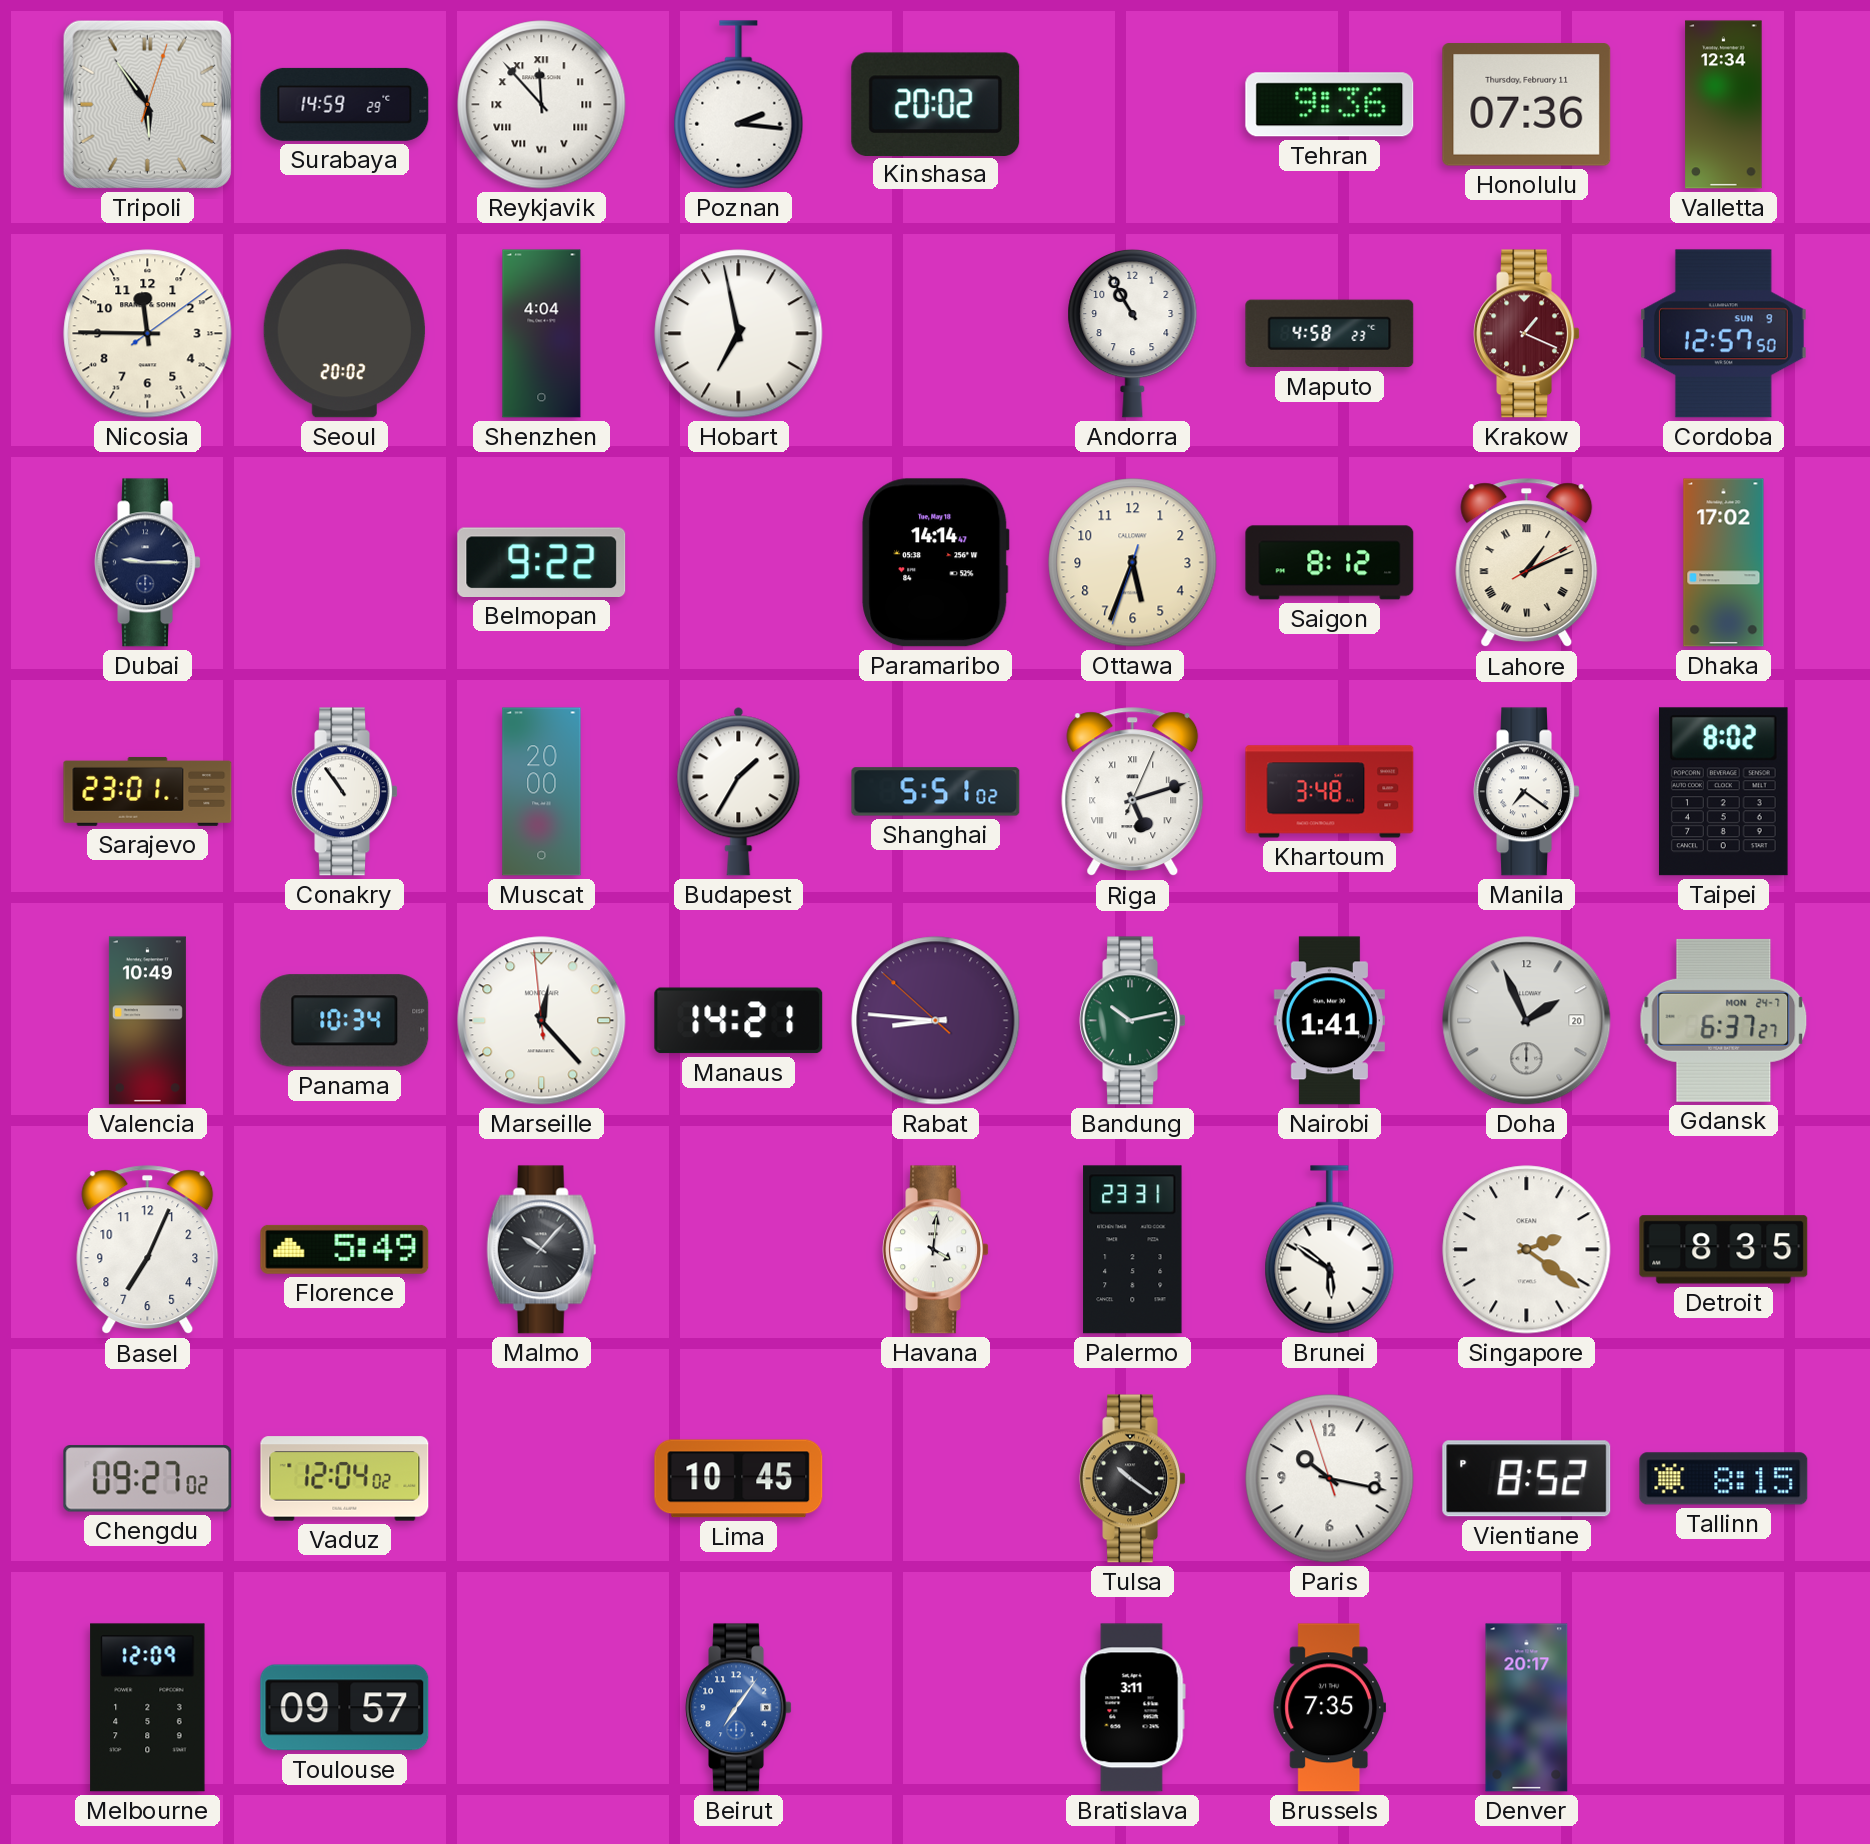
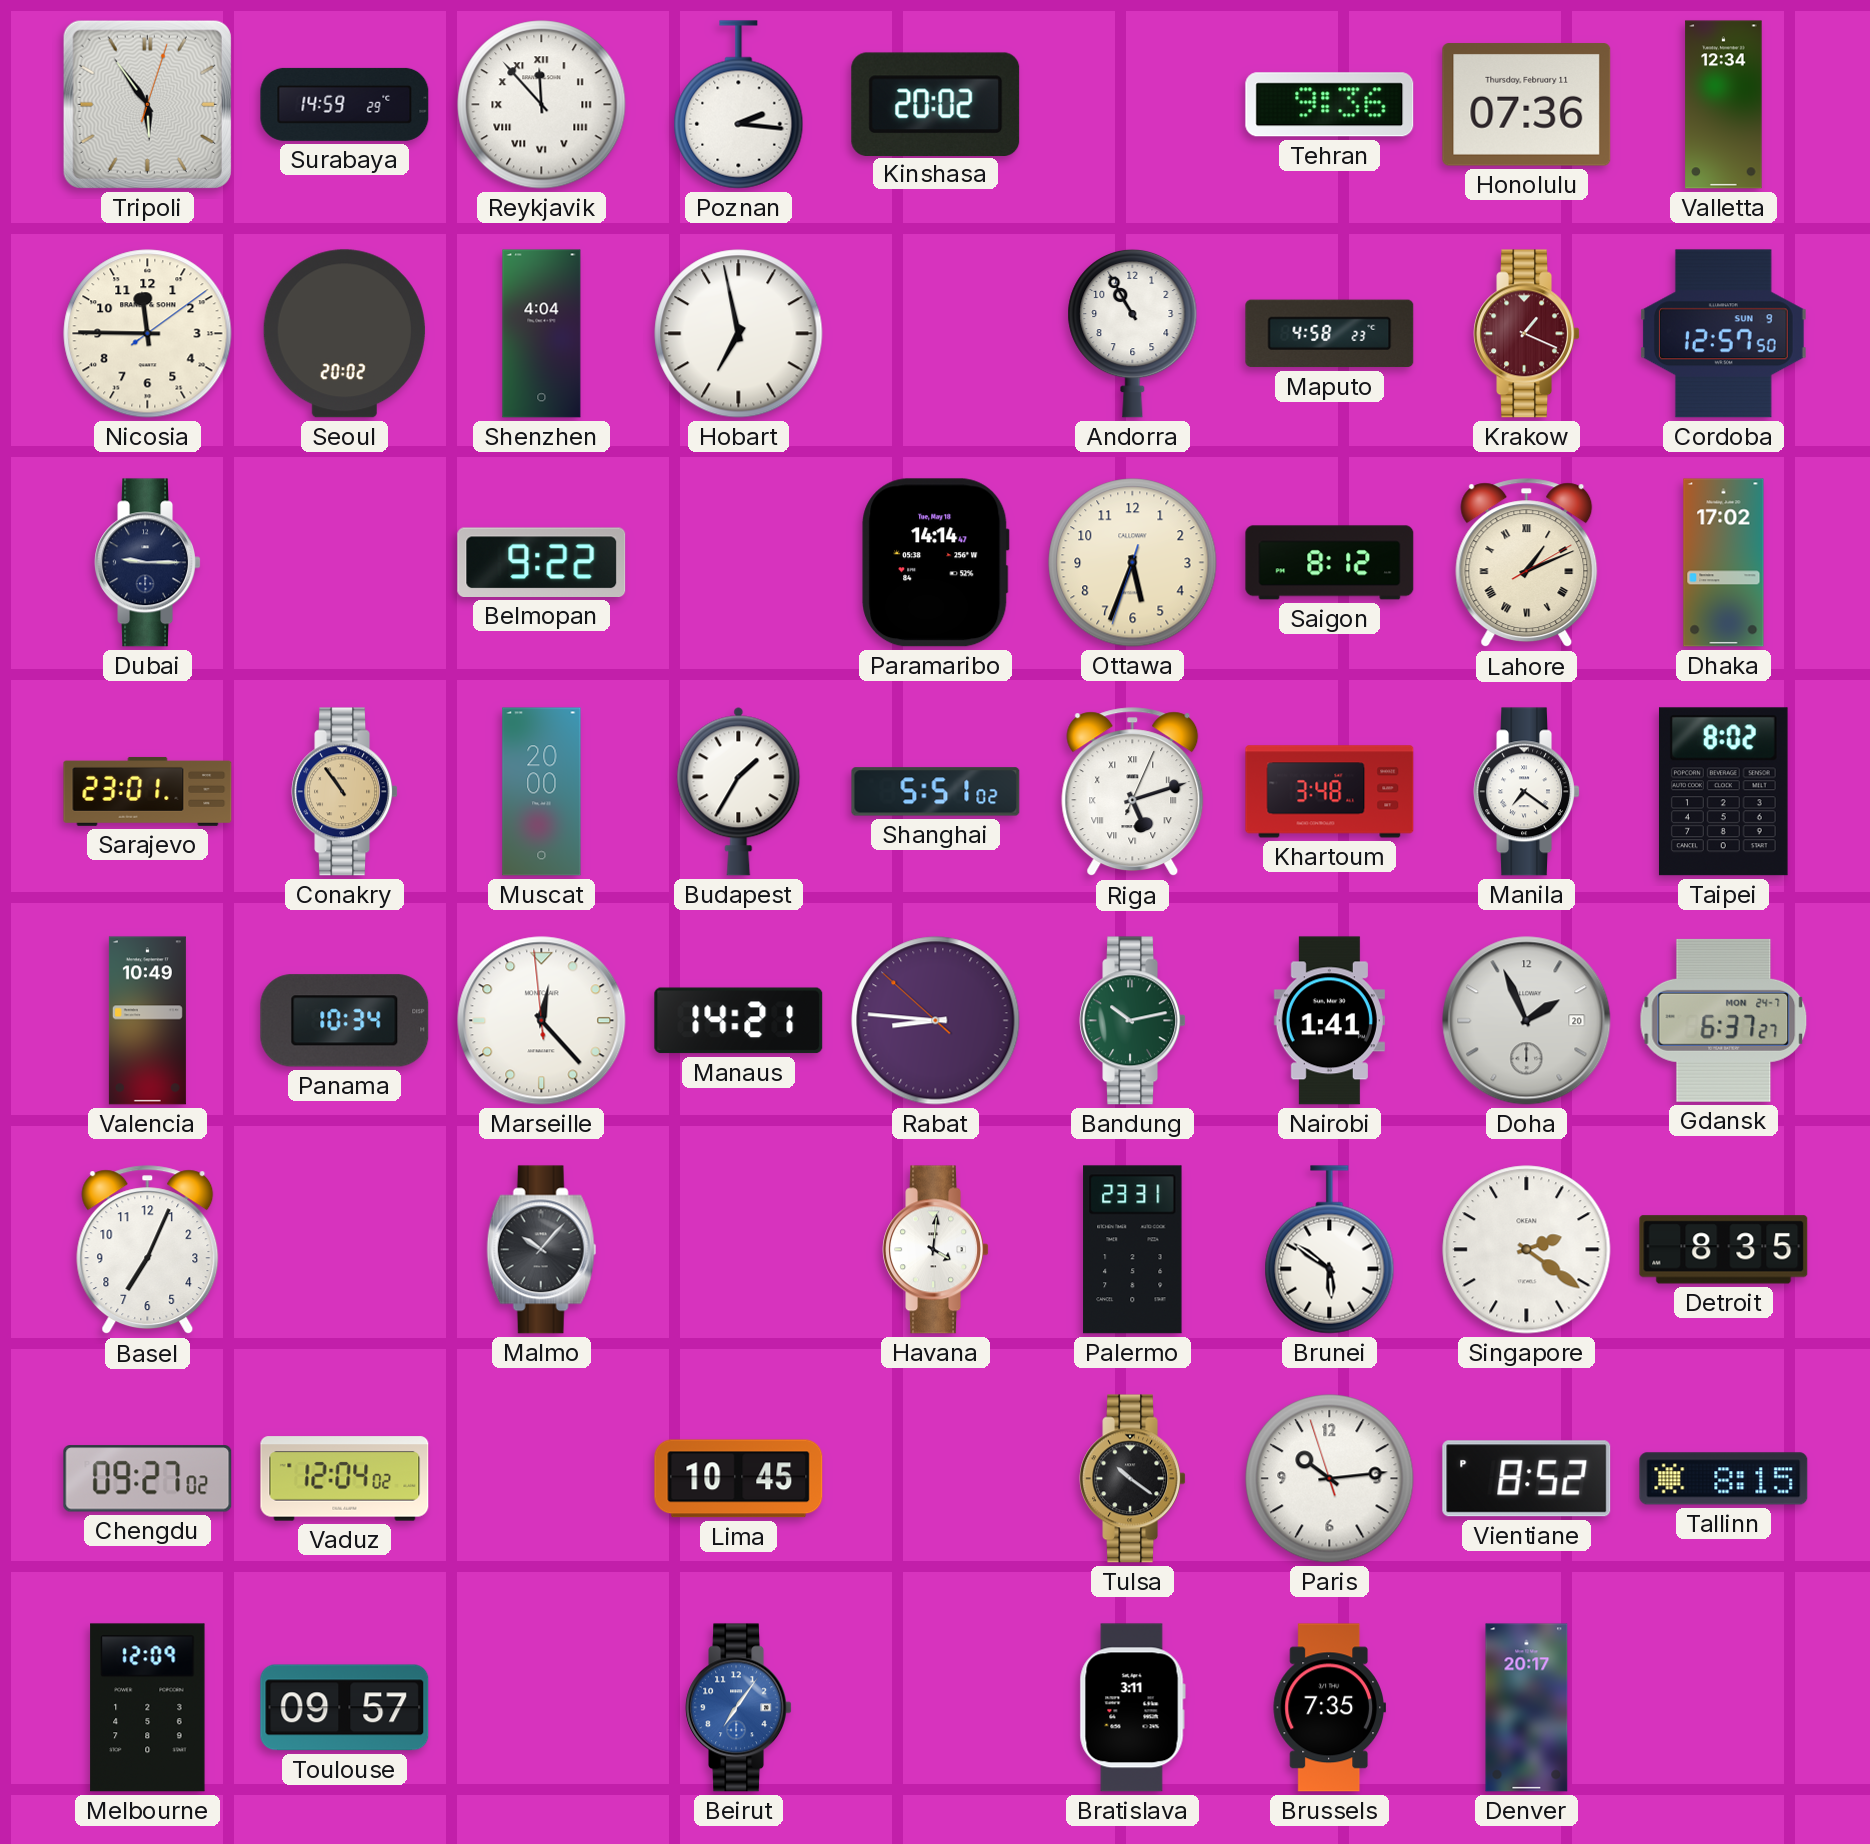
Conakry dial: white -> champagne
Florence: 5:49 -> none
Paris: 10:16 -> 10:13
